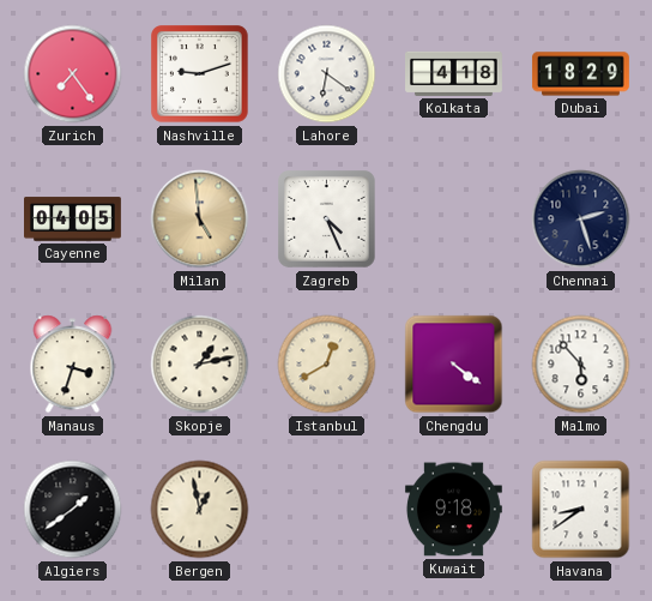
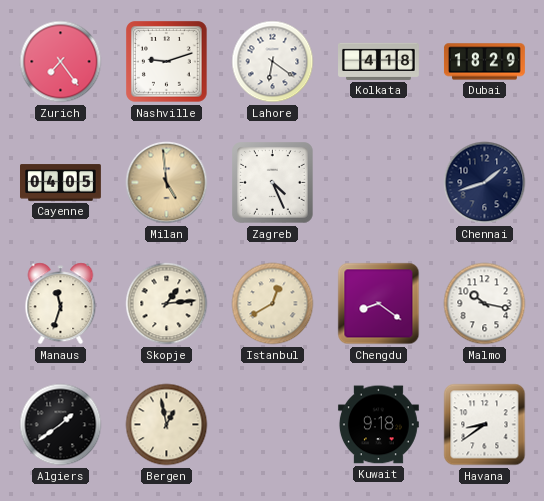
Chennai: 2:27 -> 1:42
Manaus: 3:33 -> 11:33
Skopje: 1:13 -> 1:14
Chengdu: 4:21 -> 8:21
Malmo: 5:53 -> 10:17
